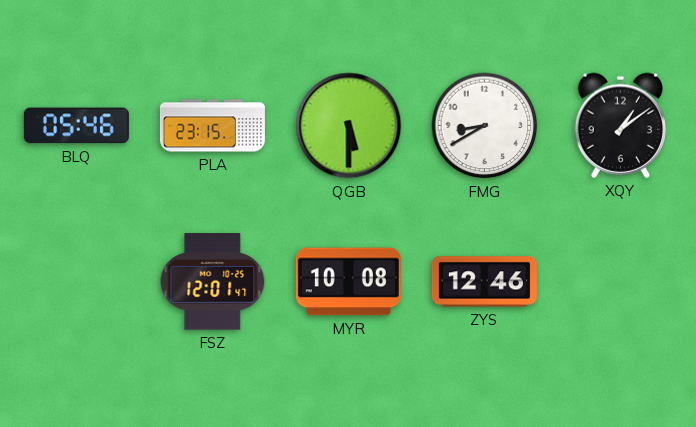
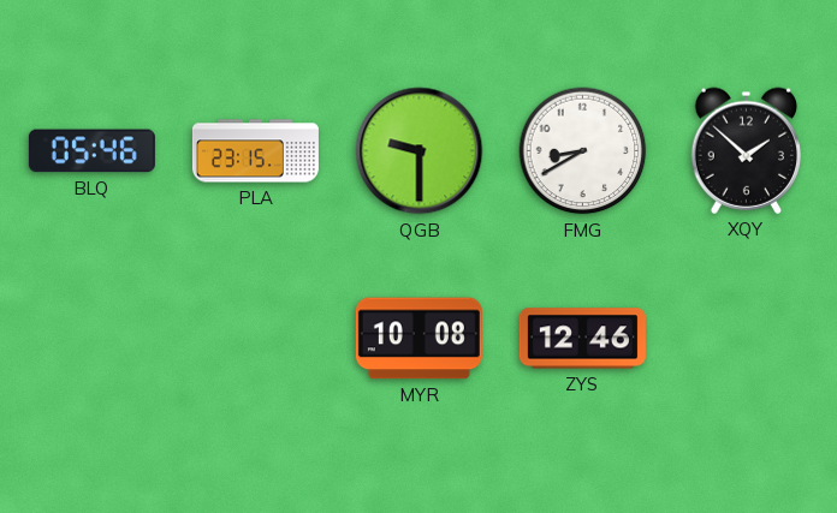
QGB: 5:30 -> 9:30
XQY: 1:09 -> 1:52
FSZ: 12:01 -> none
